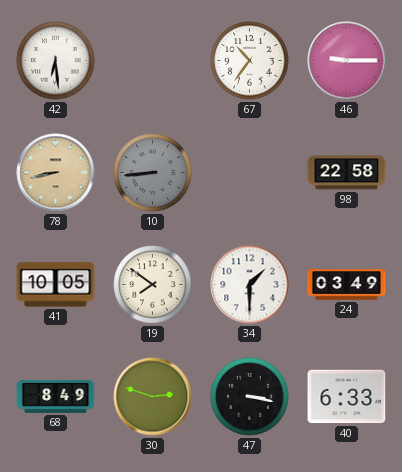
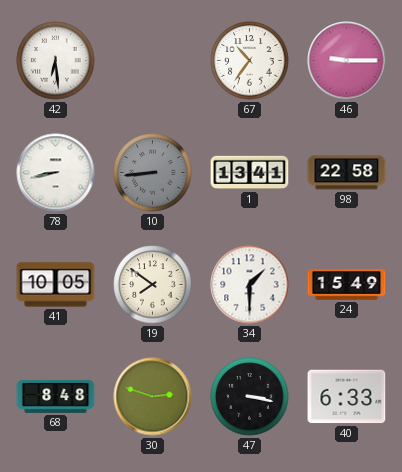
78 dial: champagne -> white
1: none -> 13:41
24: 03:49 -> 15:49
68: 8:49 -> 8:48
